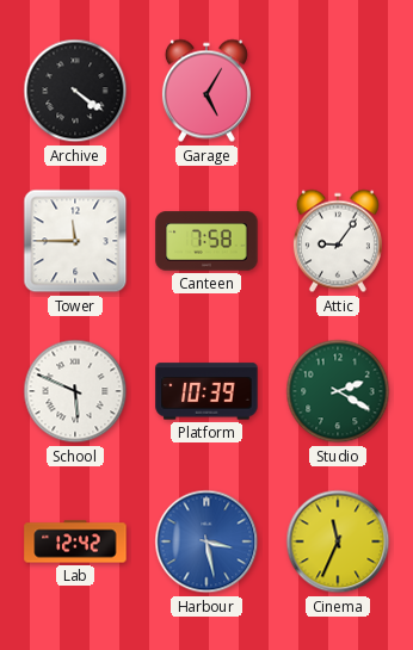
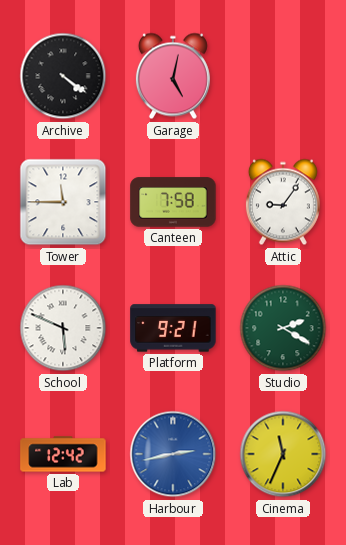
Garage: 5:05 -> 5:02
Platform: 10:39 -> 9:21
Harbour: 3:28 -> 2:43
